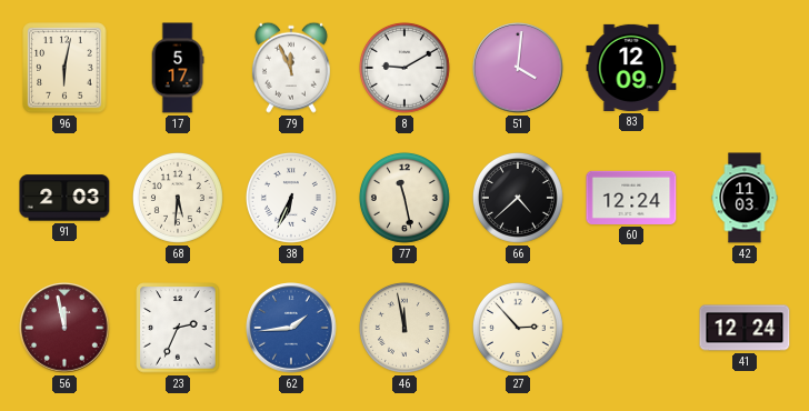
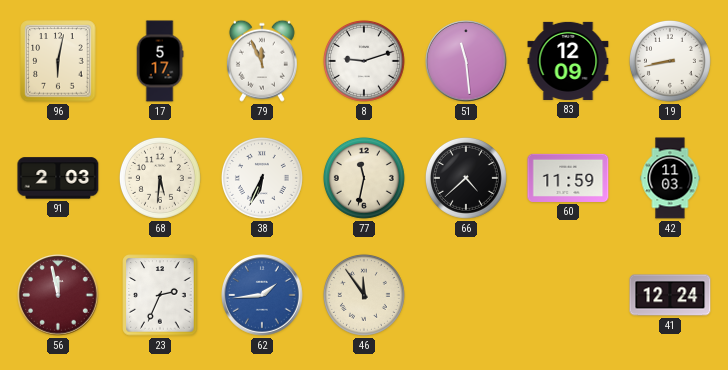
8: 9:10 -> 9:12
51: 4:01 -> 11:29
19: none -> 8:43
77: 11:28 -> 11:32
60: 12:24 -> 11:59
46: 11:58 -> 11:54
27: 2:53 -> none
